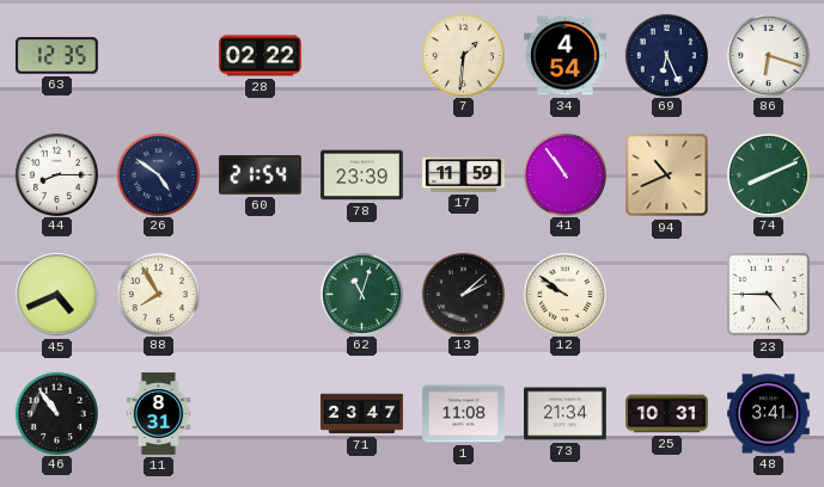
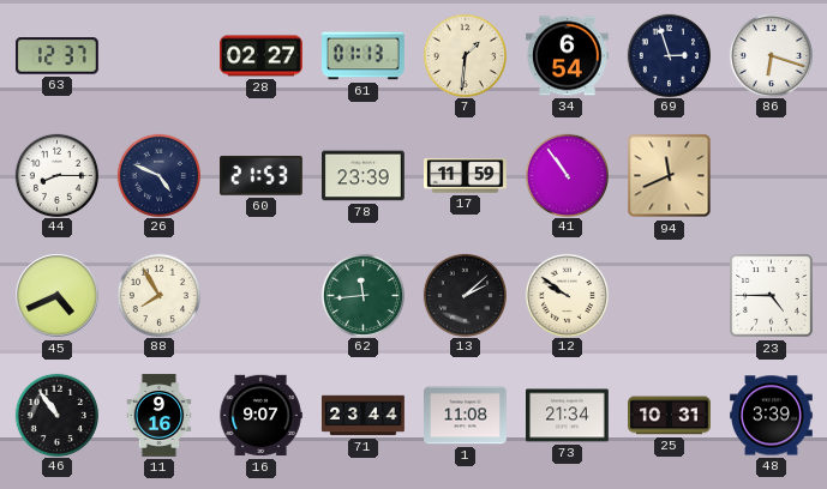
63: 12:35 -> 12:37
28: 02:22 -> 02:27
61: none -> 01:13
34: 4:54 -> 6:54
69: 6:26 -> 2:57
26: 4:51 -> 4:49
60: 21:54 -> 21:53
94: 10:41 -> 11:41
74: 8:11 -> none
62: 11:03 -> 11:44
11: 8:31 -> 9:16
16: none -> 9:07
71: 23:47 -> 23:44
48: 3:41 -> 3:39
